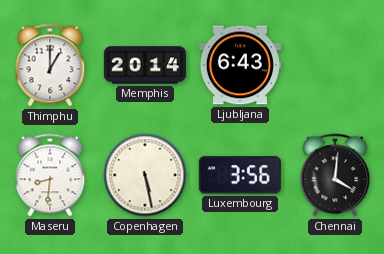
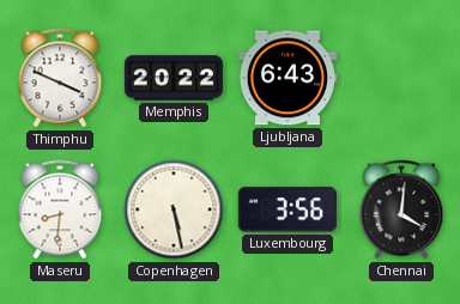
Thimphu: 1:00 -> 3:49
Memphis: 20:14 -> 20:22
